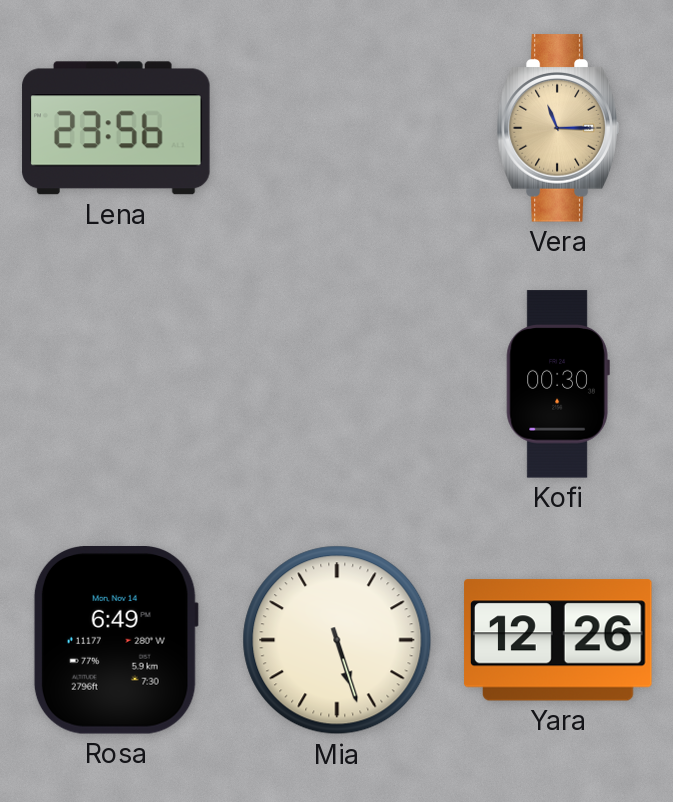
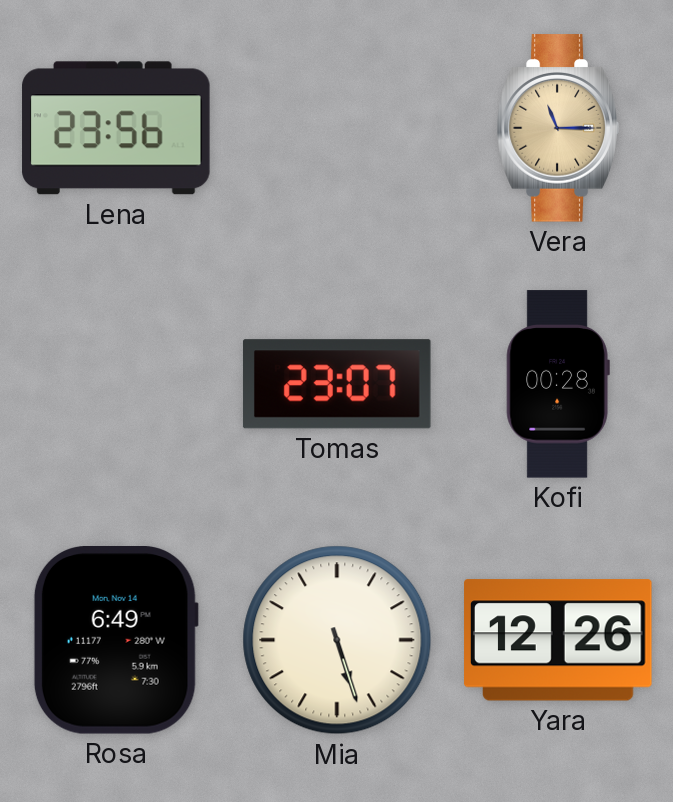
Tomas: none -> 23:07
Kofi: 00:30 -> 00:28
